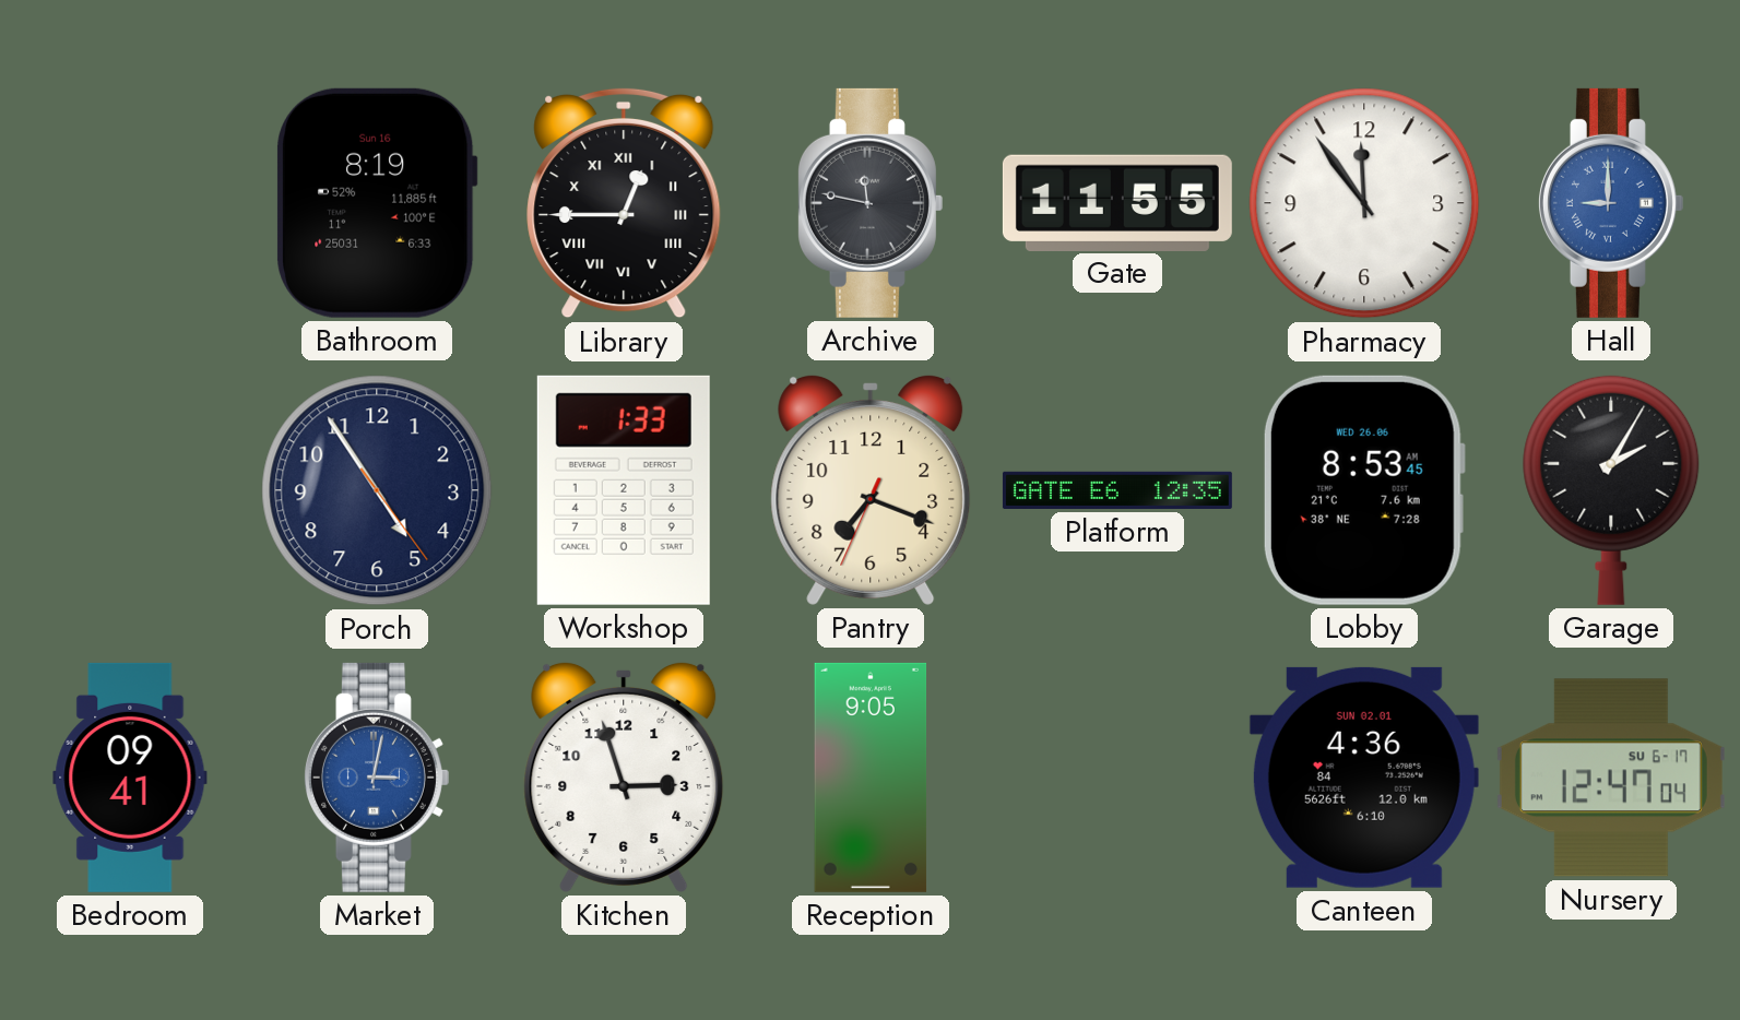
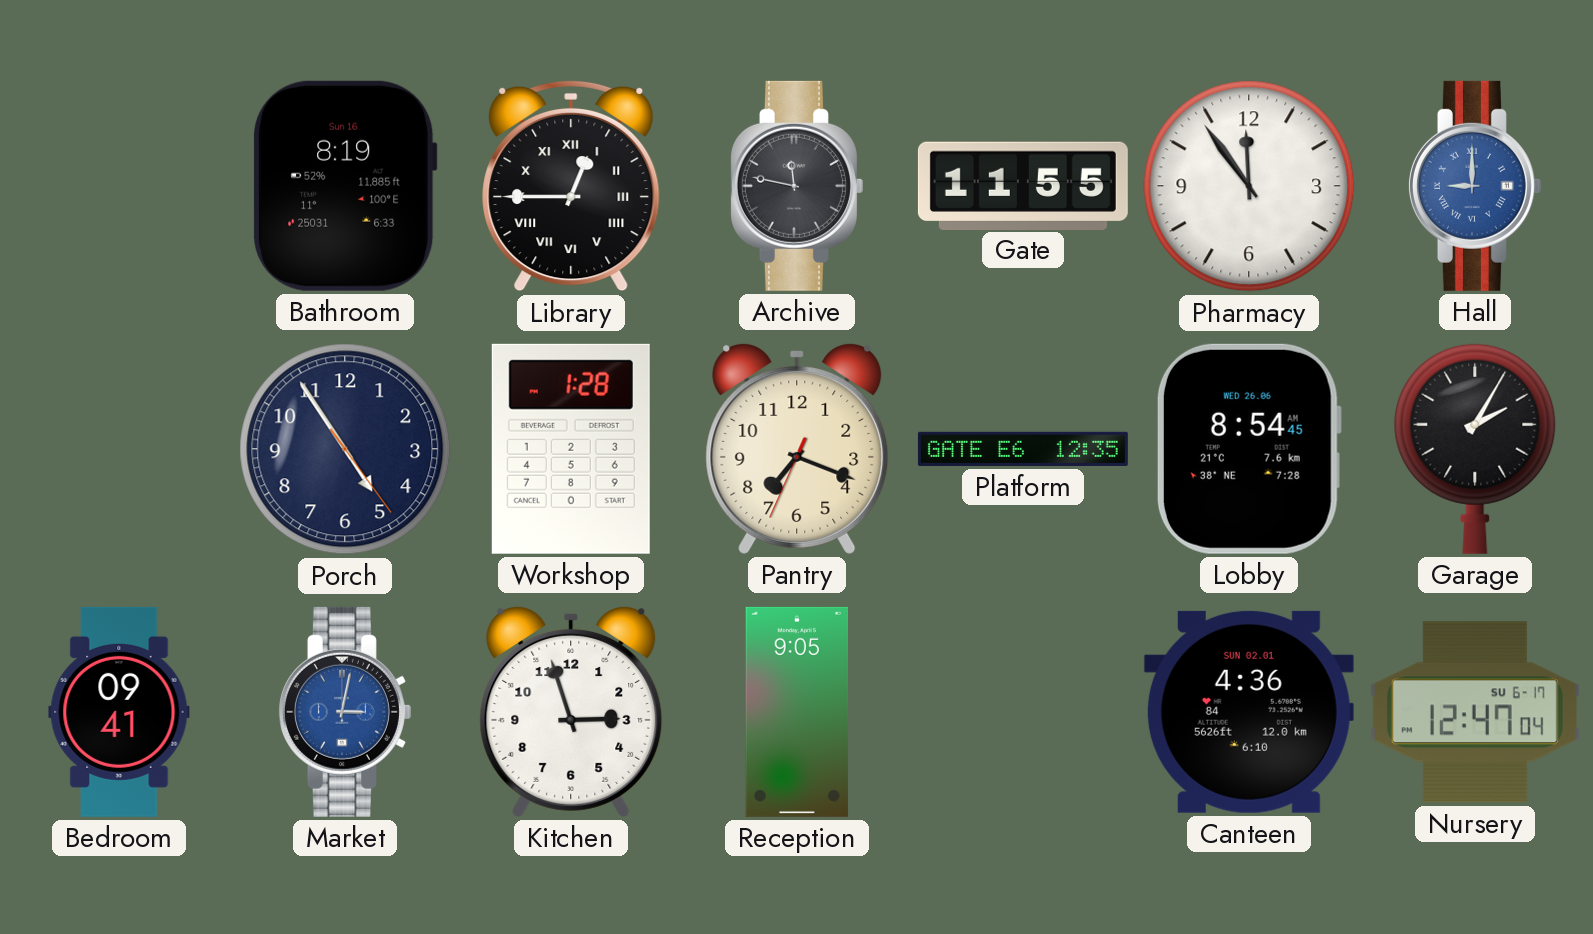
Workshop: 1:33 -> 1:28
Lobby: 8:53 -> 8:54
